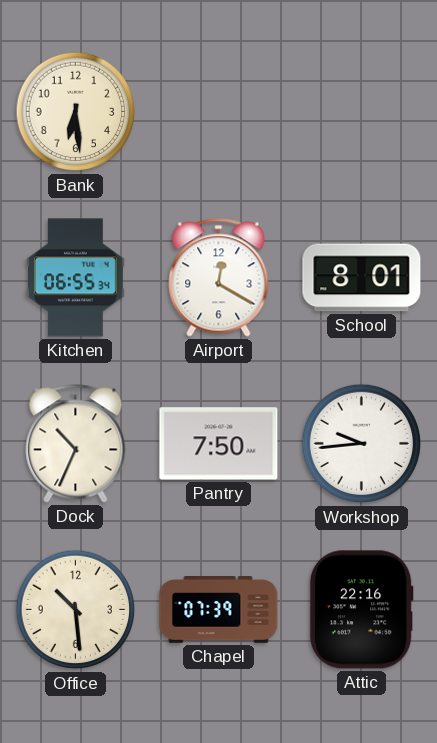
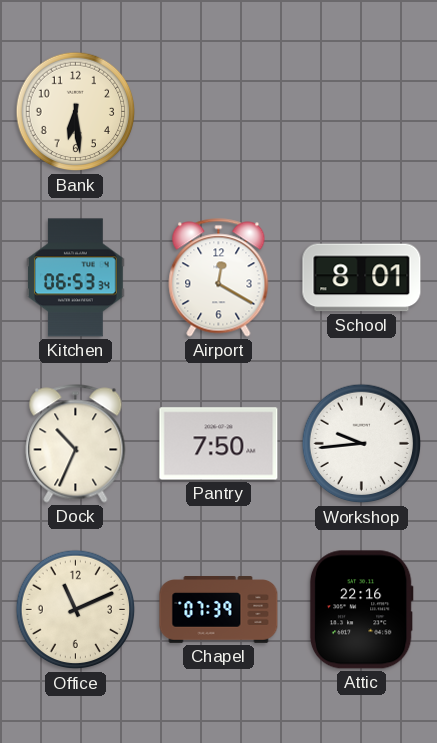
Kitchen: 06:55 -> 06:53
Office: 10:29 -> 11:11
